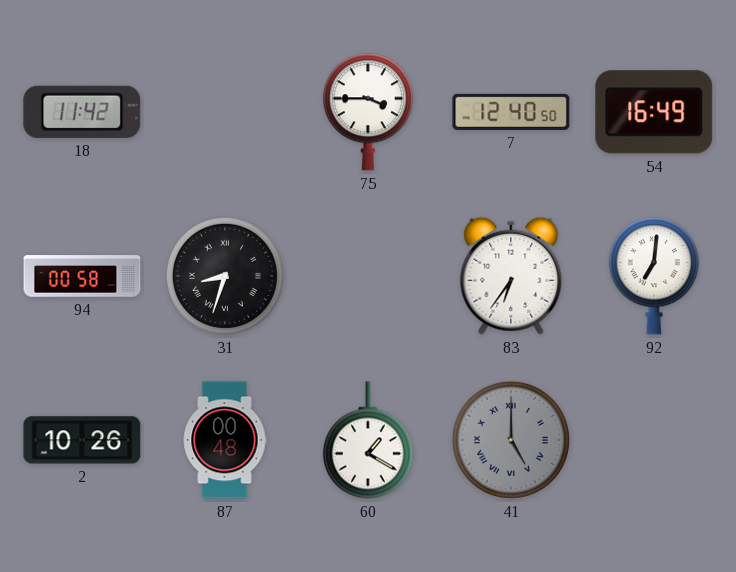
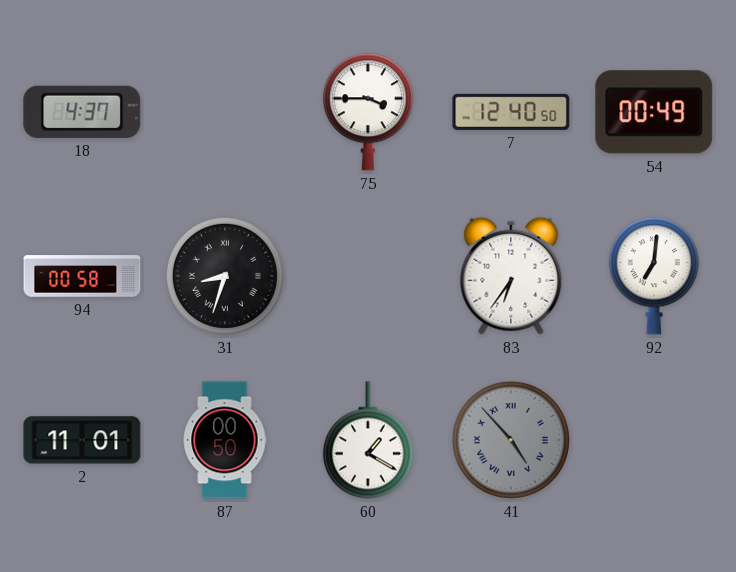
18: 11:42 -> 4:37
54: 16:49 -> 00:49
2: 10:26 -> 11:01
87: 00:48 -> 00:50
41: 5:00 -> 4:53
